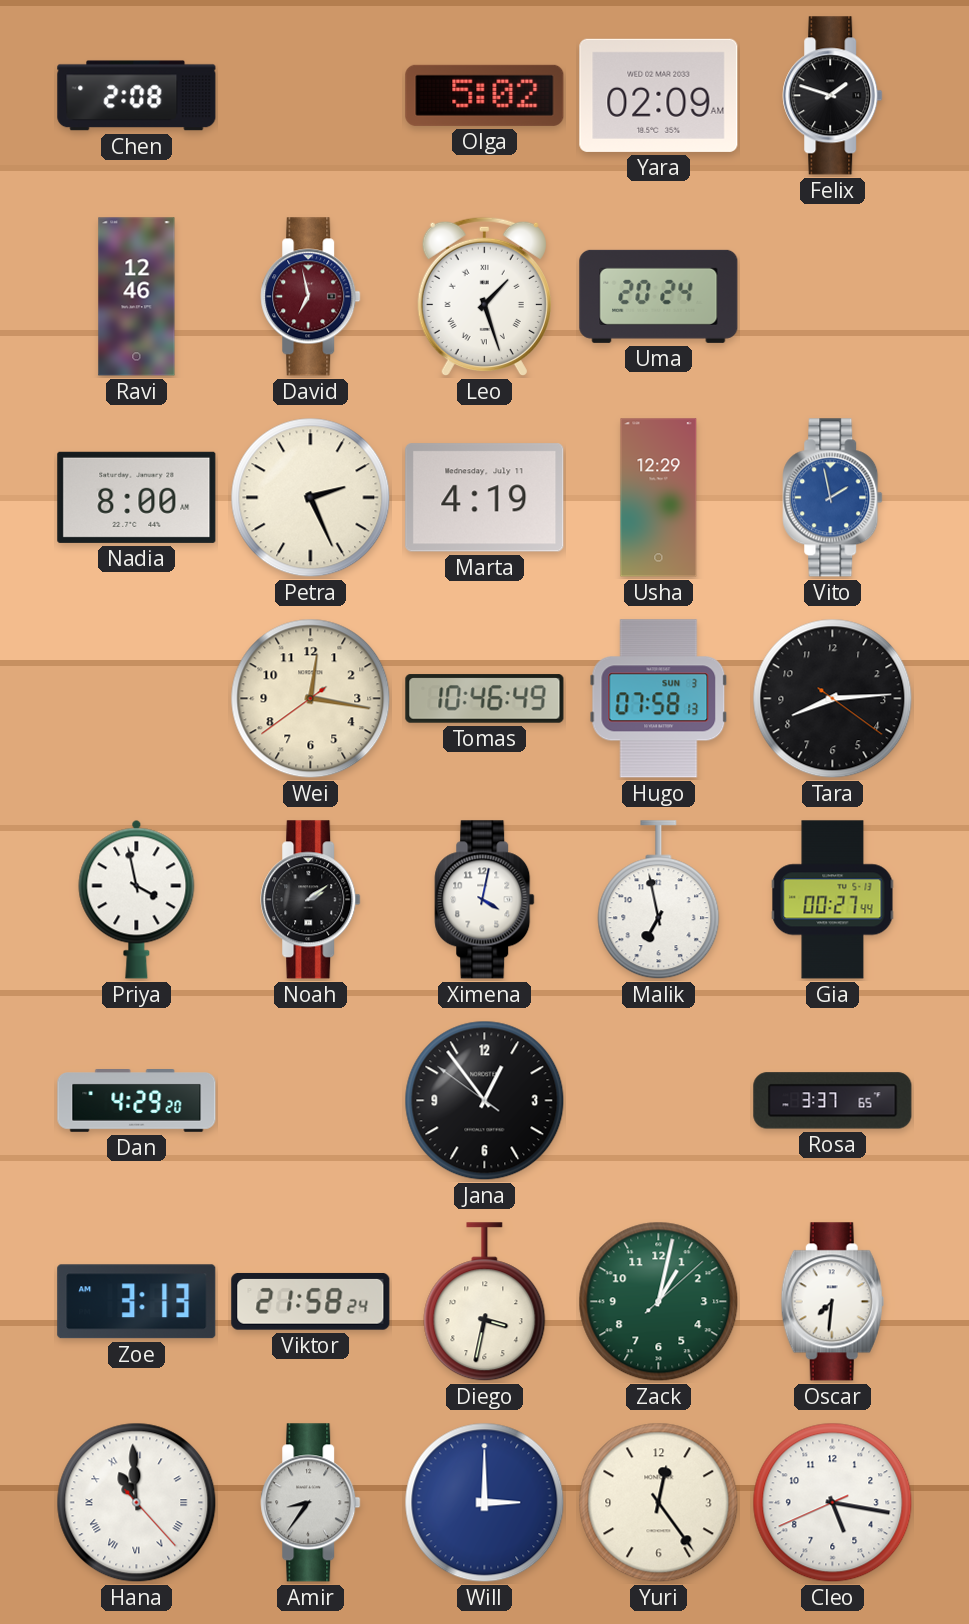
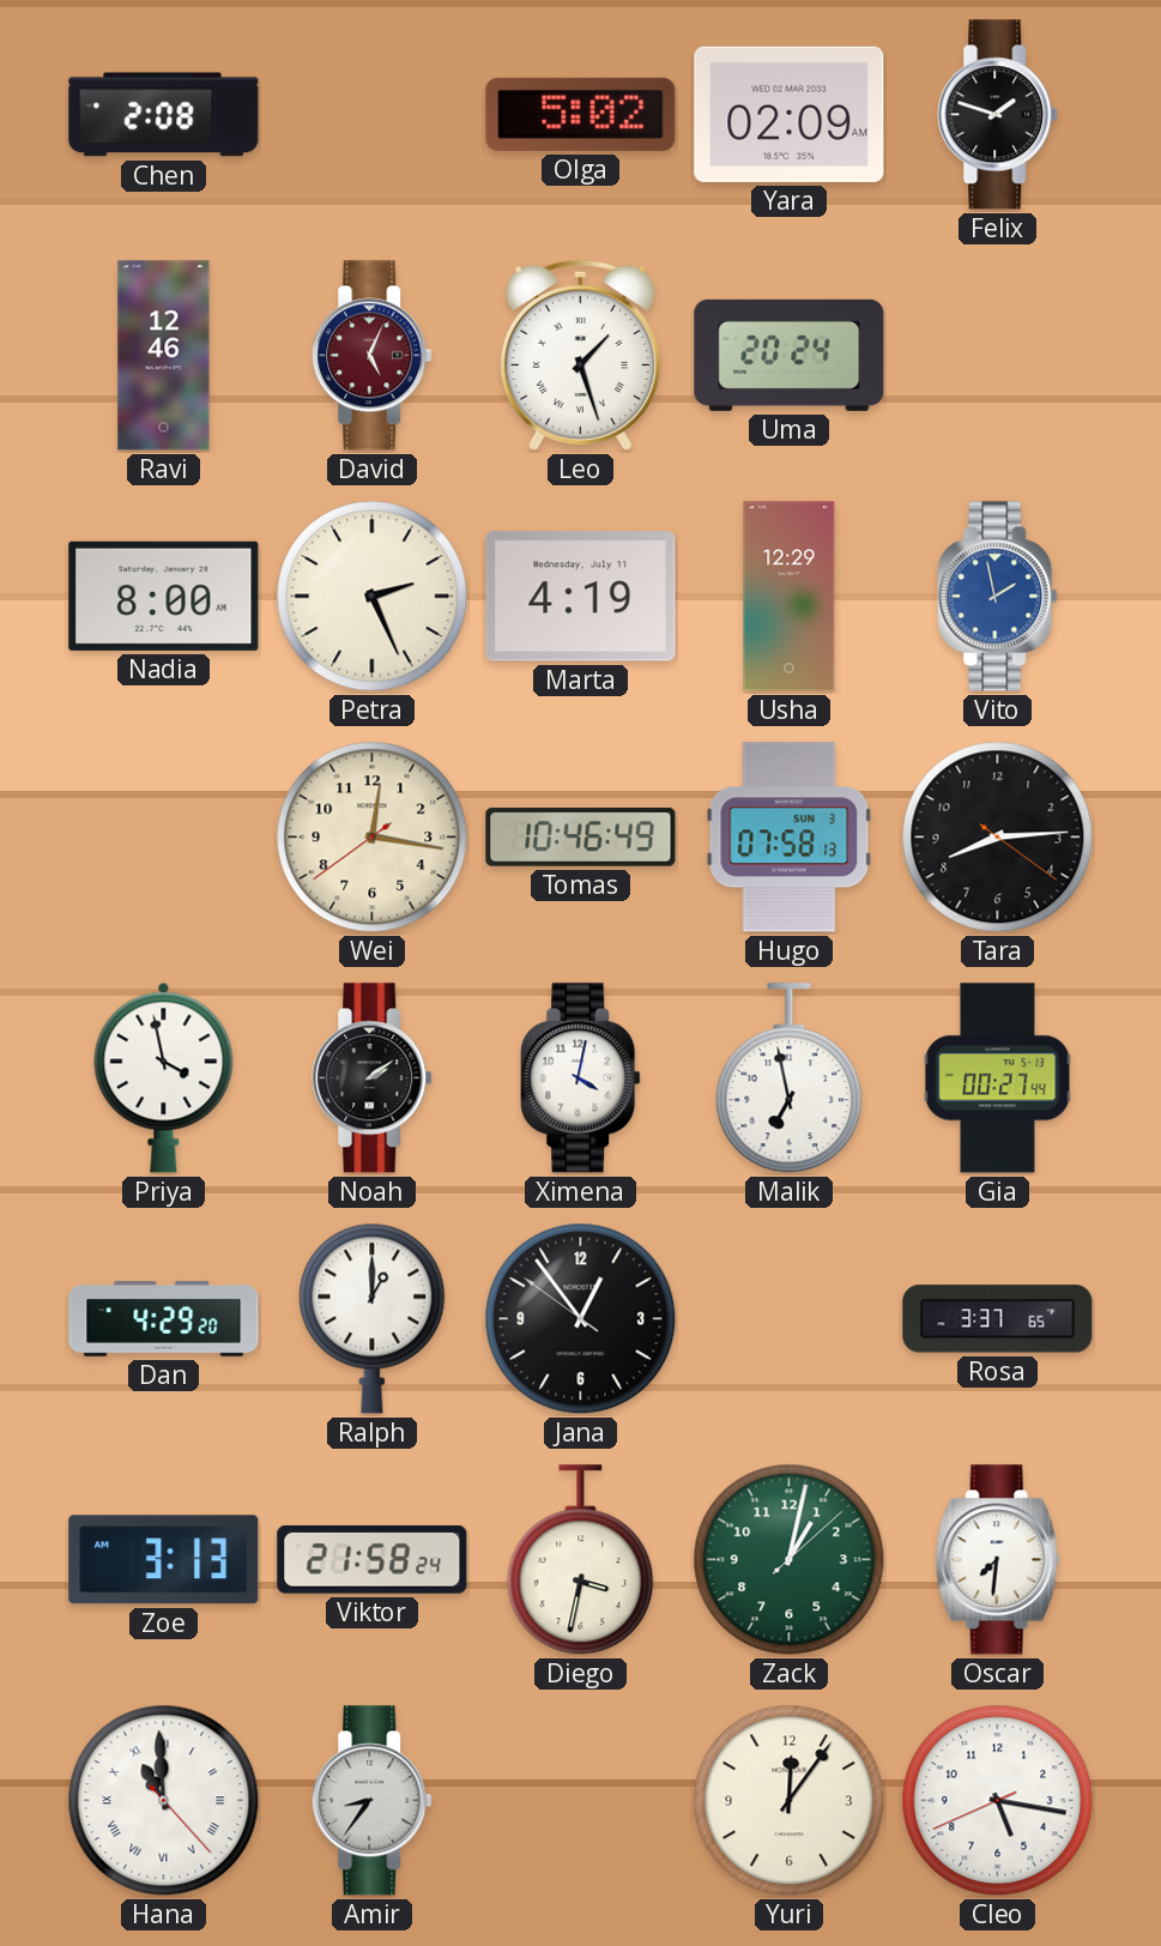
David: 6:58 -> 5:04
Ralph: none -> 1:00
Will: 3:00 -> none
Yuri: 12:24 -> 12:06
